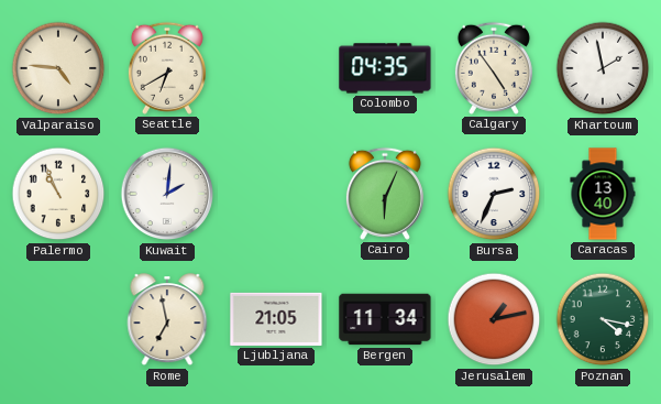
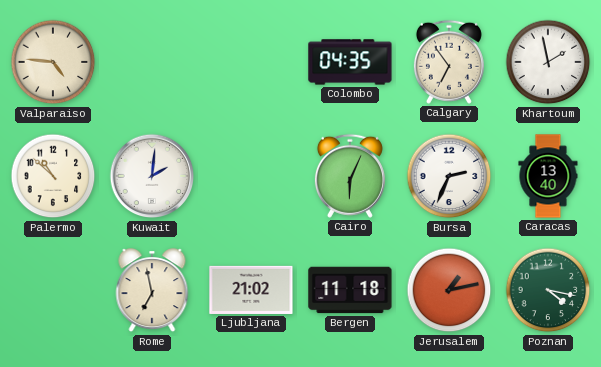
Seattle: 6:40 -> none
Calgary: 4:54 -> 6:54
Palermo: 10:56 -> 10:52
Ljubljana: 21:05 -> 21:02
Bergen: 11:34 -> 11:18
